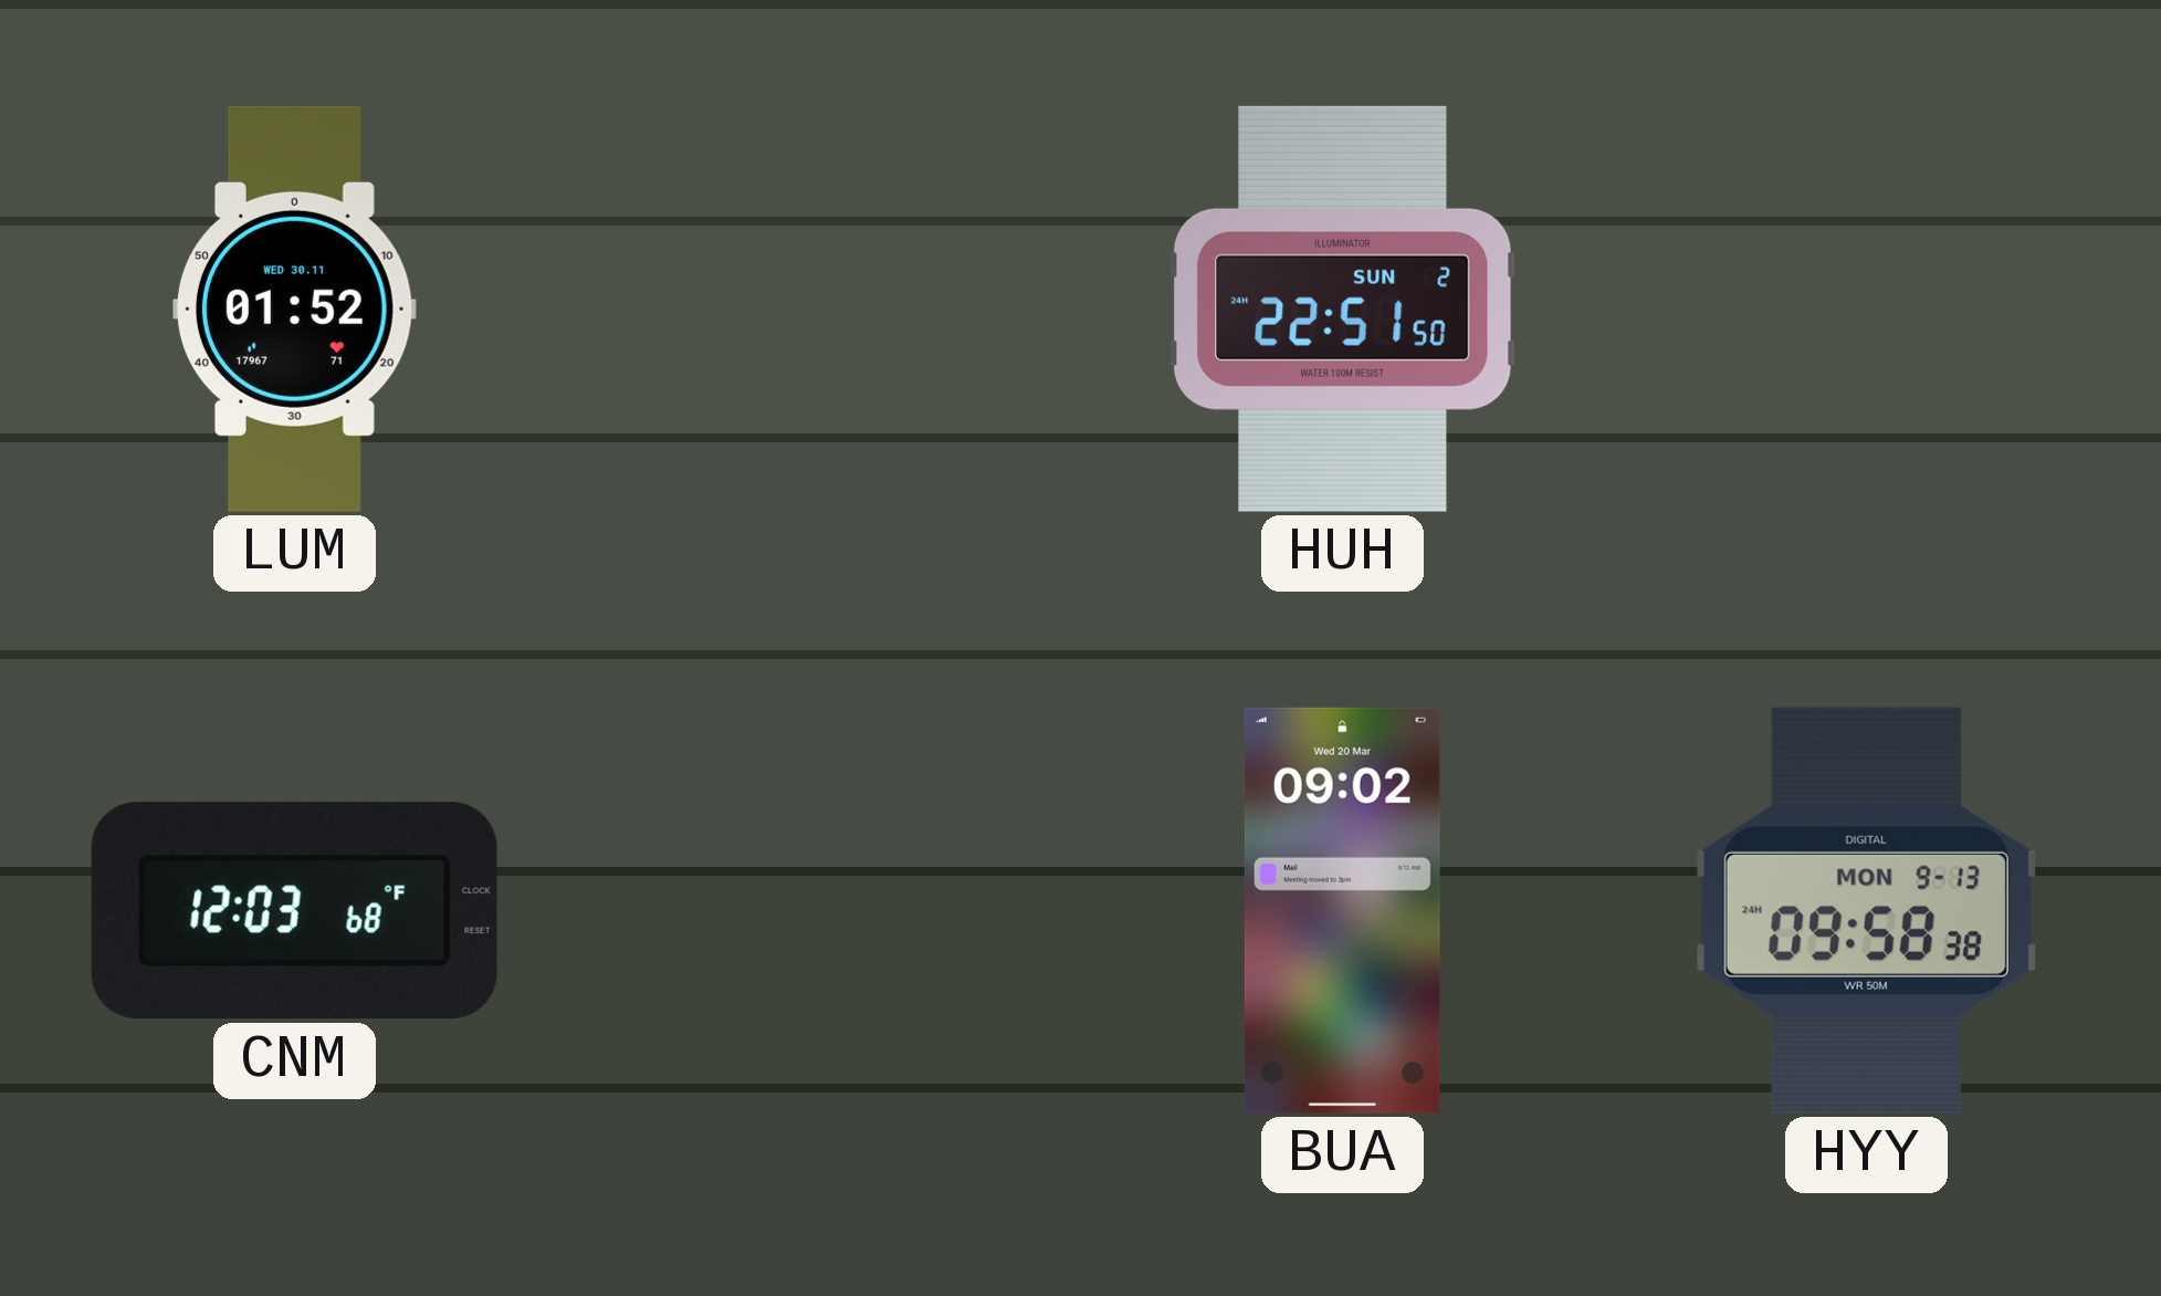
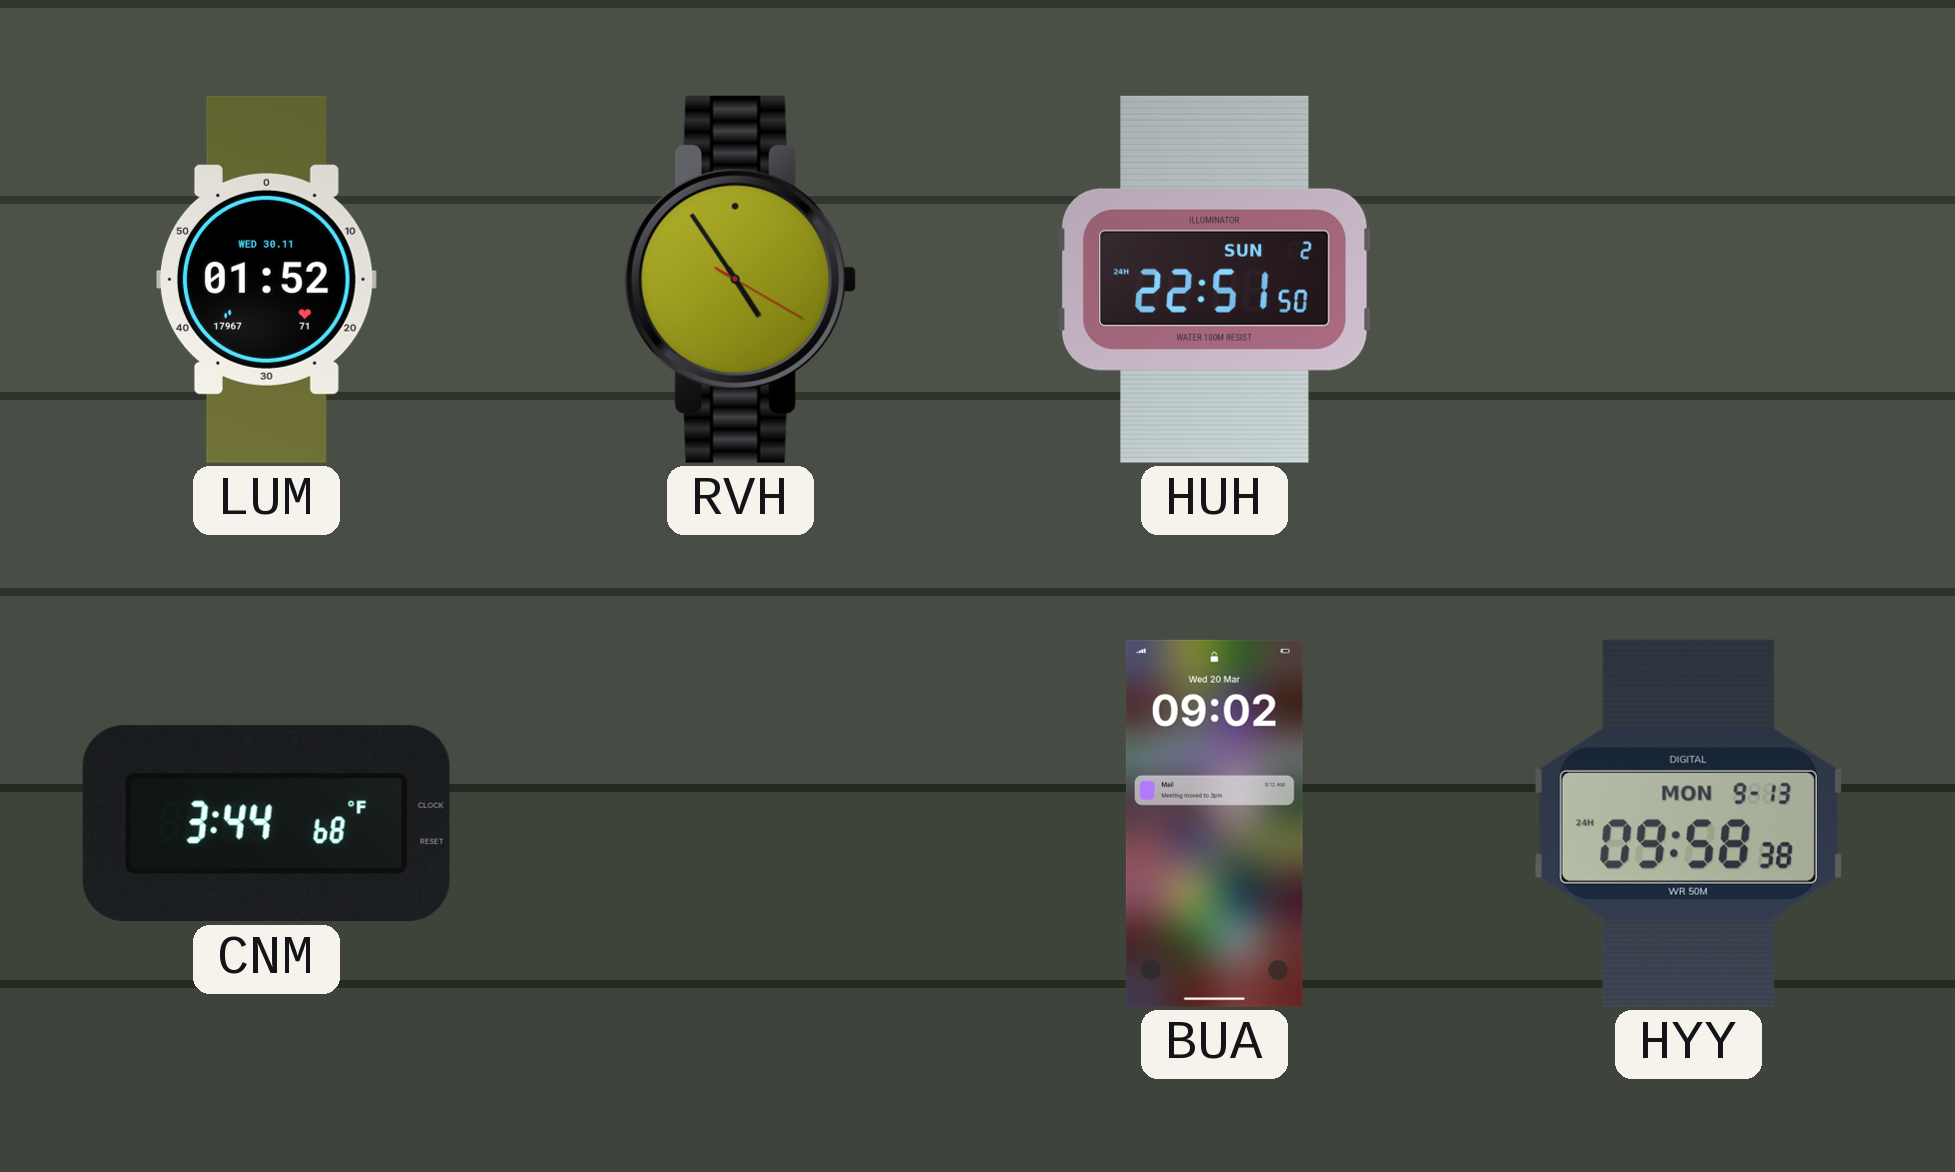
RVH: none -> 4:54
CNM: 12:03 -> 3:44
